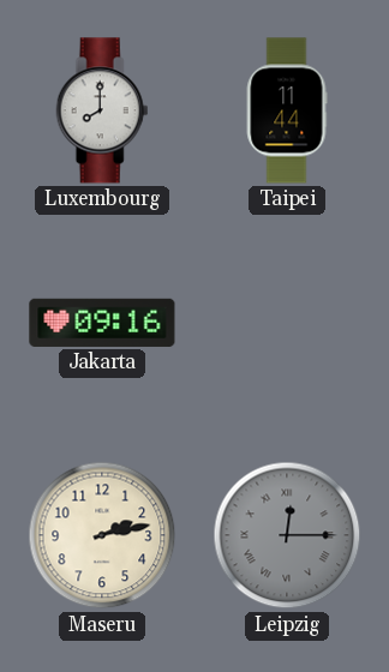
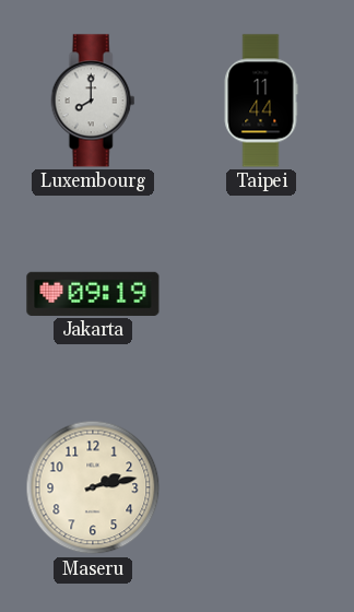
Jakarta: 09:16 -> 09:19
Leipzig: 12:15 -> none
